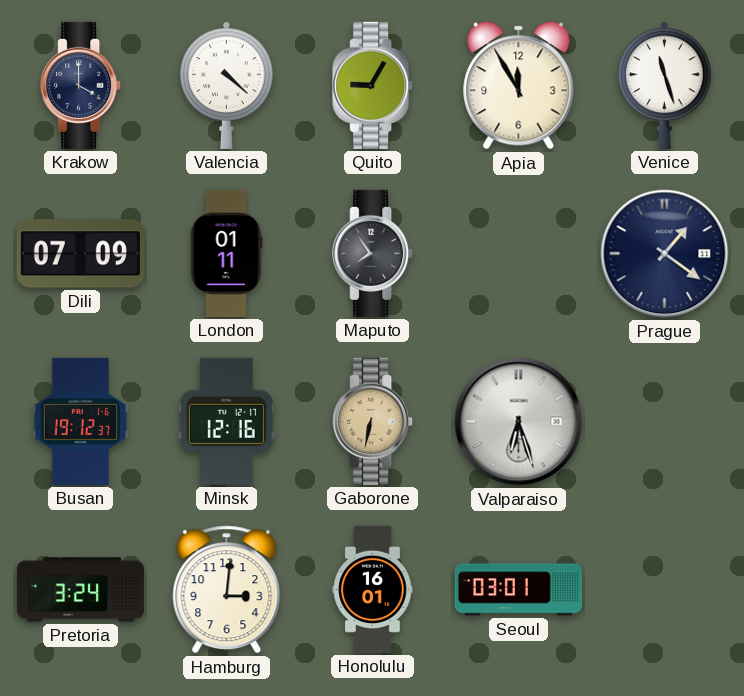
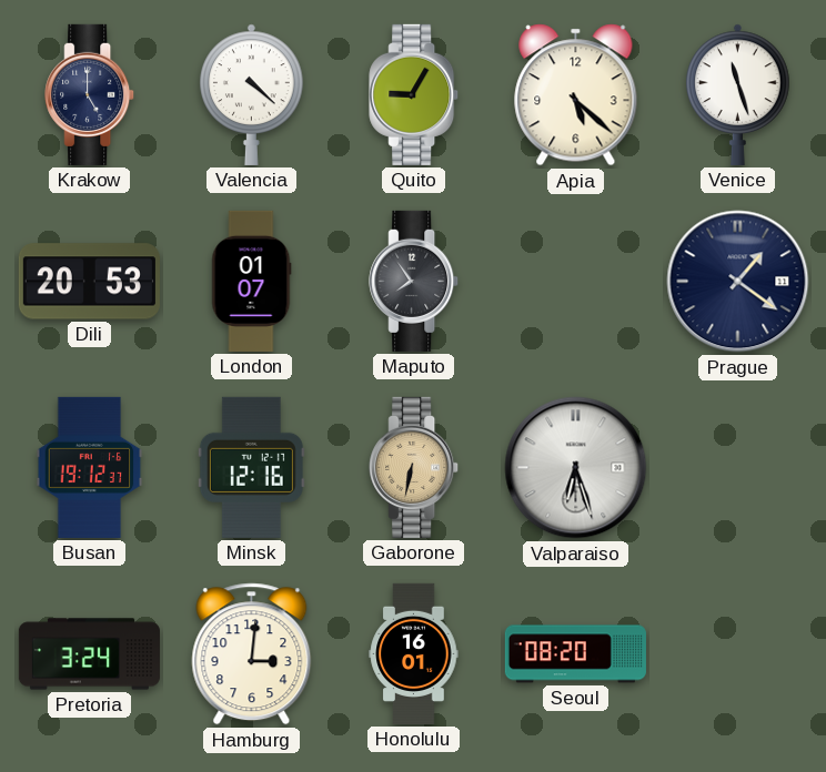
Krakow: 4:00 -> 5:00
Apia: 11:55 -> 5:22
Dili: 07:09 -> 20:53
London: 01:11 -> 01:07
Seoul: 03:01 -> 08:20
